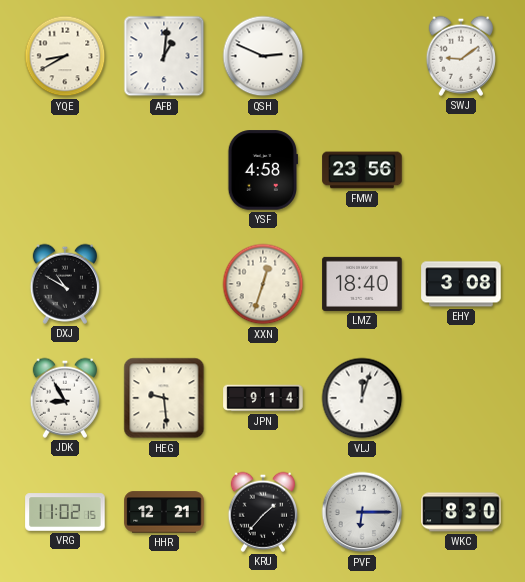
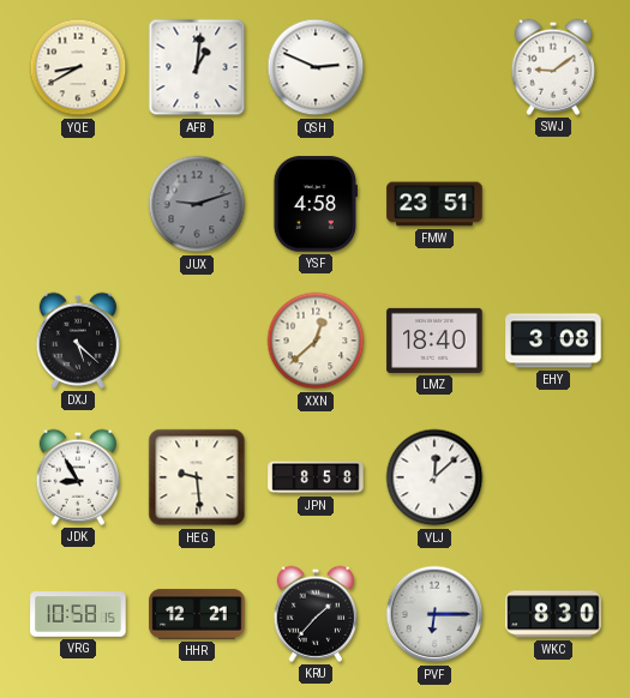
JUX: none -> 9:12
FMW: 23:56 -> 23:51
DXJ: 10:50 -> 5:22
XXN: 12:33 -> 12:38
JPN: 9:14 -> 8:58
VLJ: 12:03 -> 12:08
VRG: 11:02 -> 10:58
